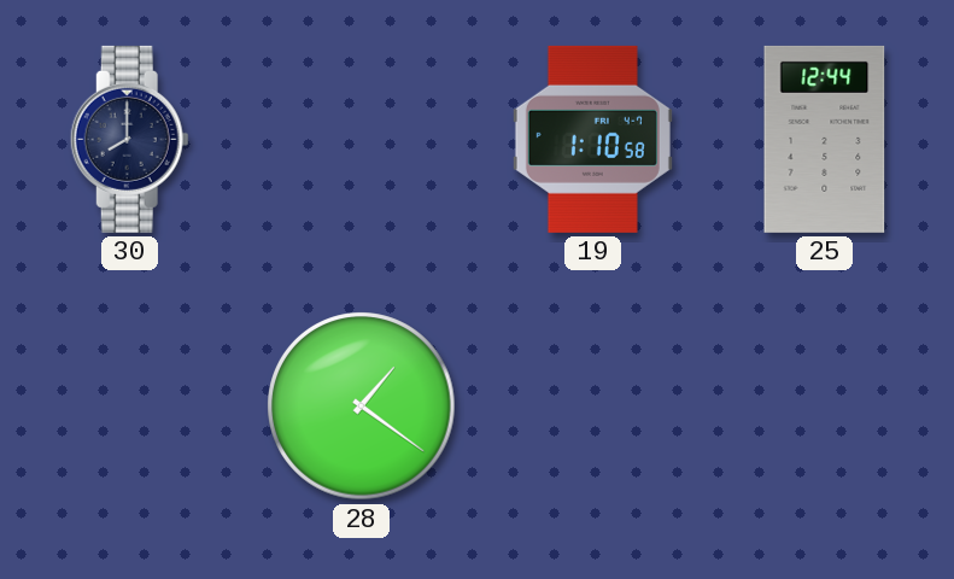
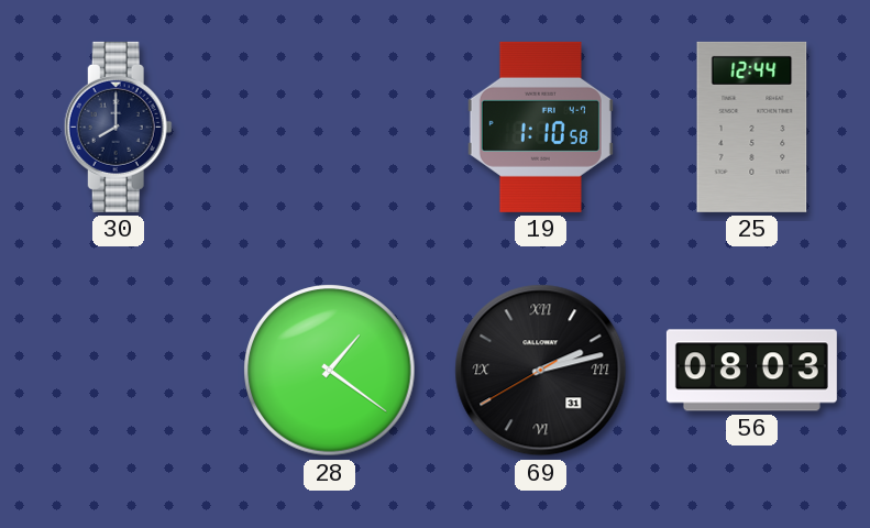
69: none -> 2:12
56: none -> 08:03
